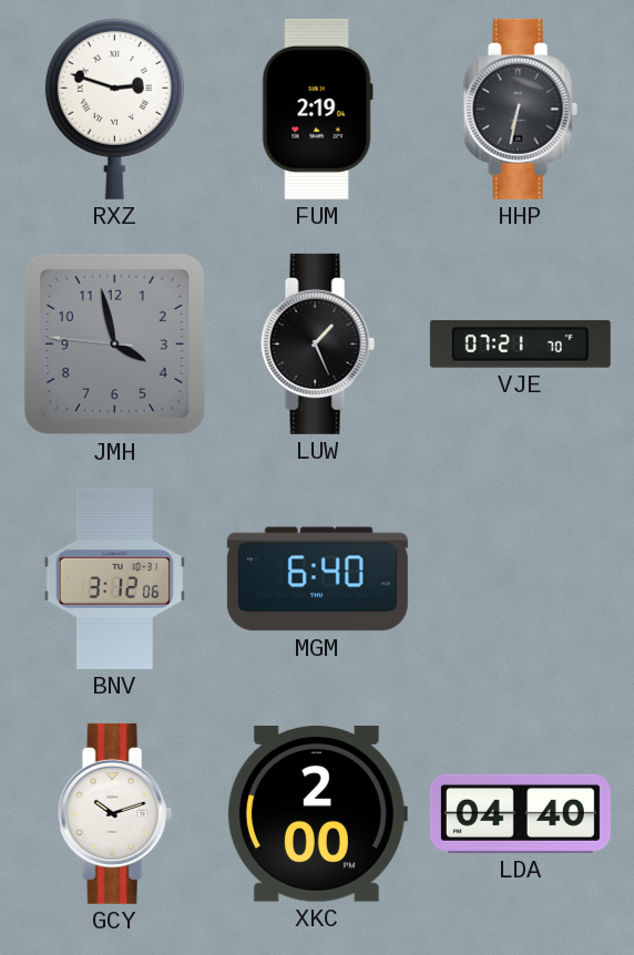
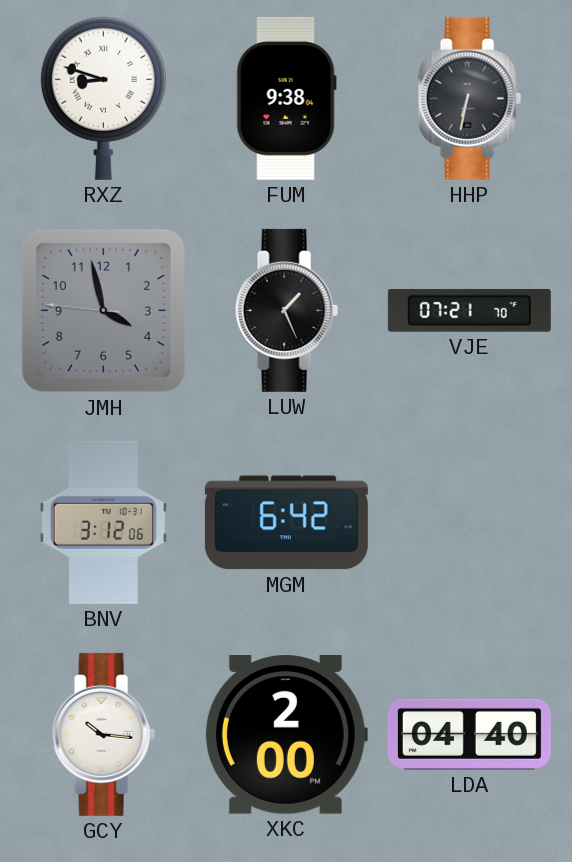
RXZ: 2:48 -> 8:48
FUM: 2:19 -> 9:38
MGM: 6:40 -> 6:42
GCY: 10:12 -> 10:16
